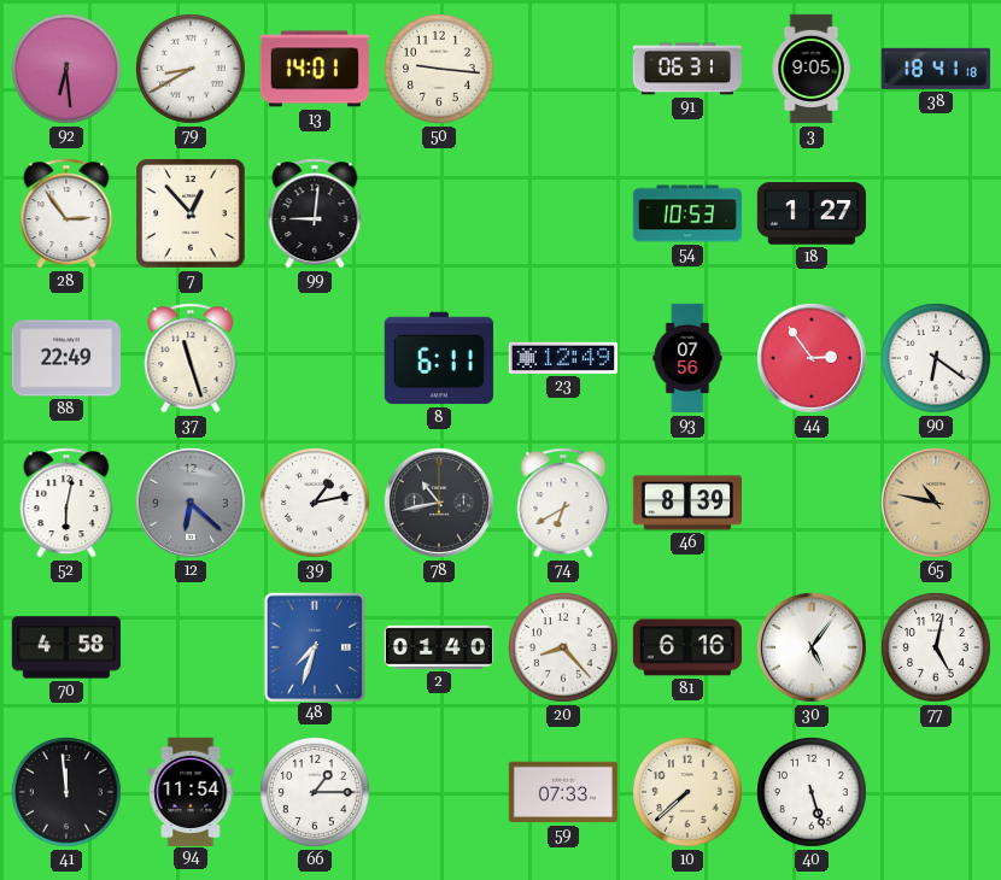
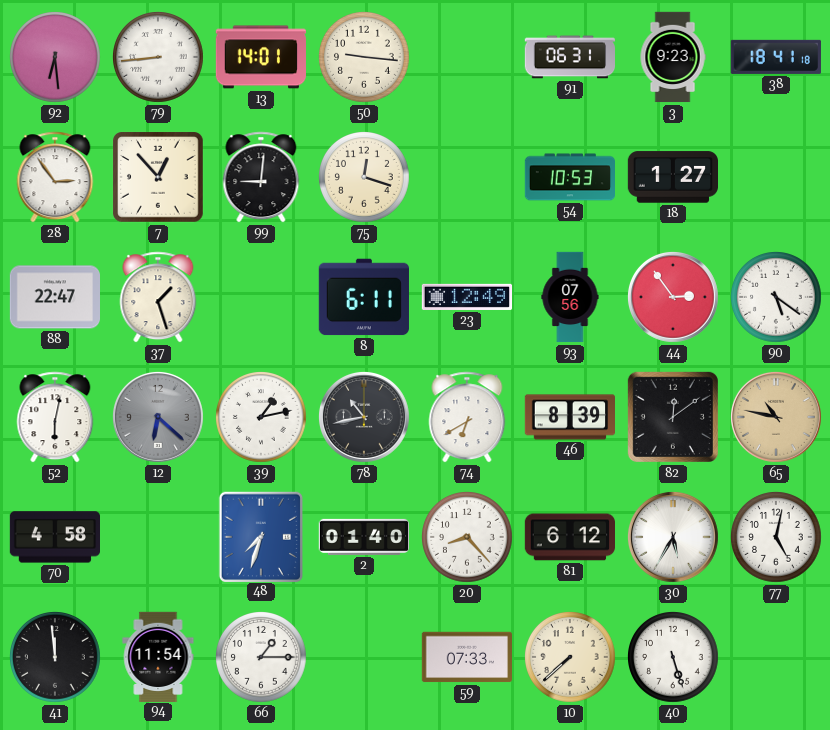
79: 8:40 -> 8:44
3: 9:05 -> 9:23
75: none -> 12:18
88: 22:49 -> 22:47
37: 11:27 -> 1:27
90: 6:21 -> 5:21
82: none -> 12:09
81: 6:16 -> 6:12
30: 5:06 -> 5:35
